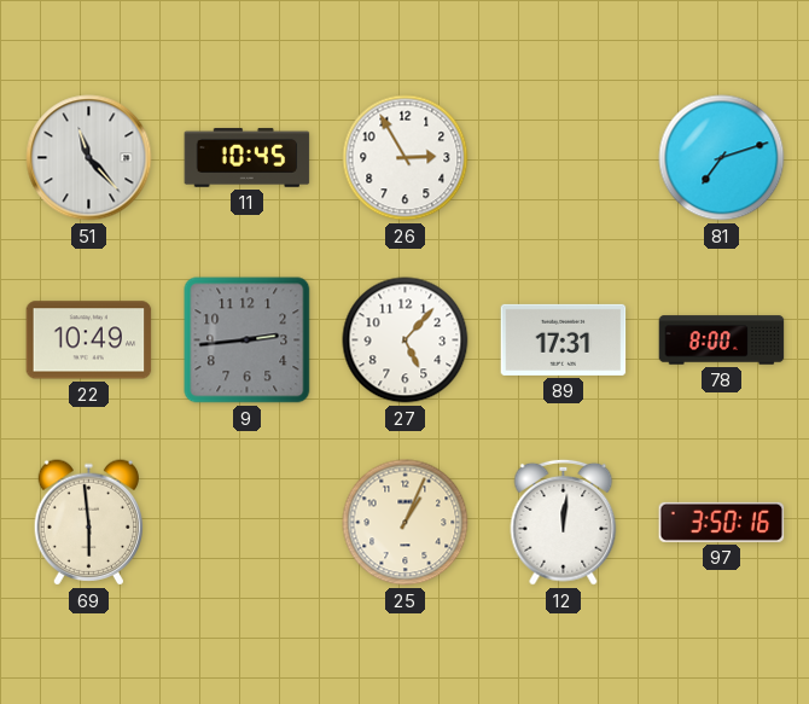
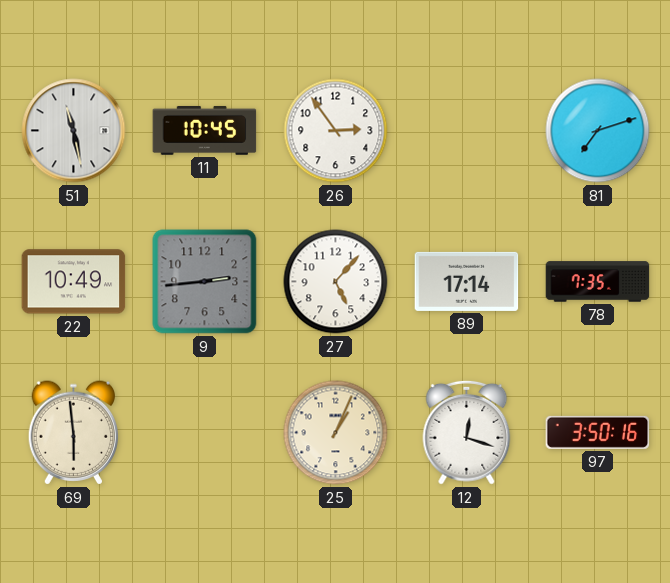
51: 11:23 -> 11:28
26: 2:55 -> 2:54
89: 17:31 -> 17:14
78: 8:00 -> 7:35
12: 12:01 -> 12:18
